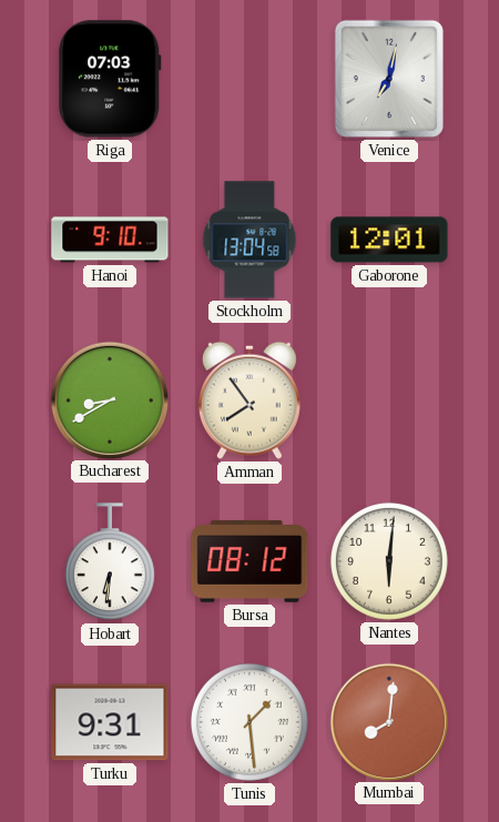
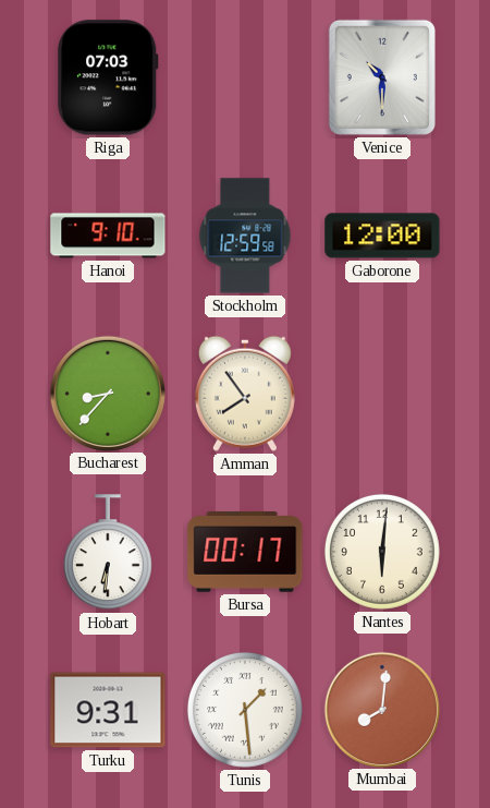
Venice: 7:02 -> 10:30
Stockholm: 13:04 -> 12:59
Gaborone: 12:01 -> 12:00
Bucharest: 8:40 -> 8:37
Bursa: 08:12 -> 00:17
